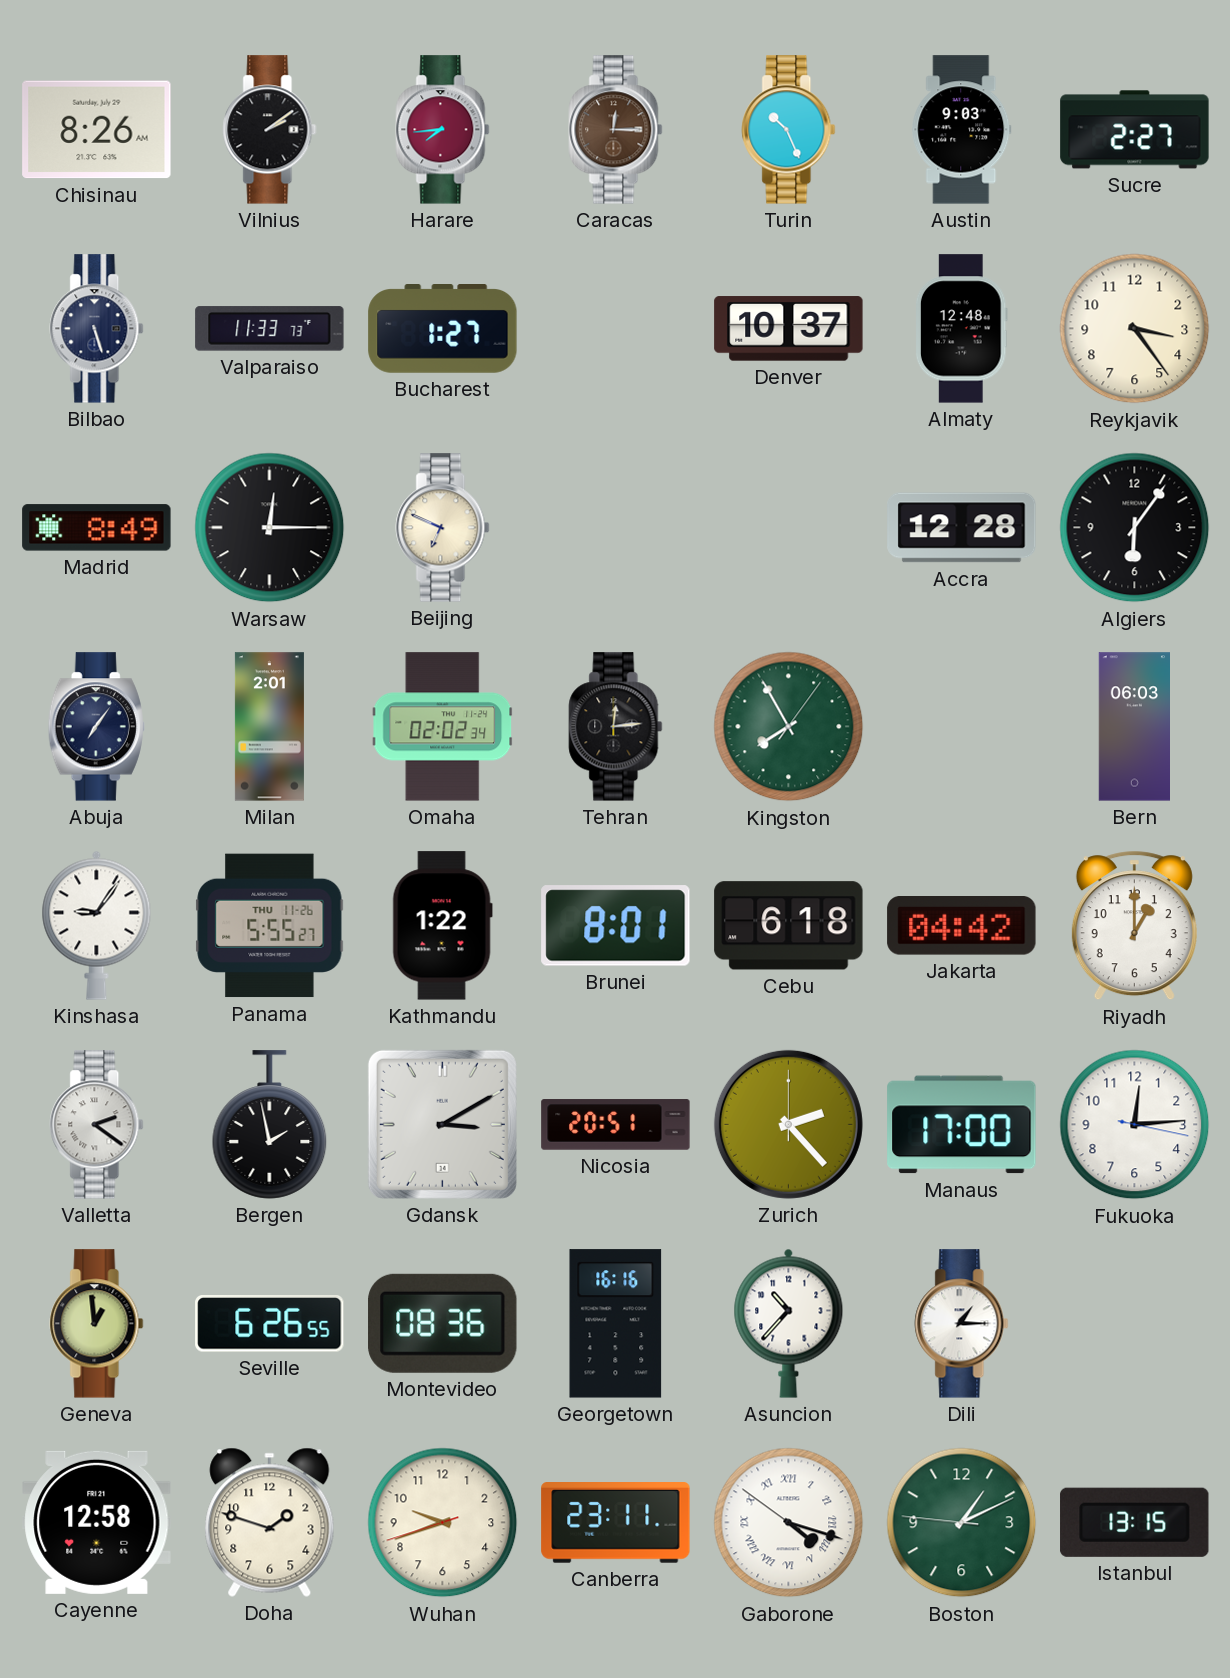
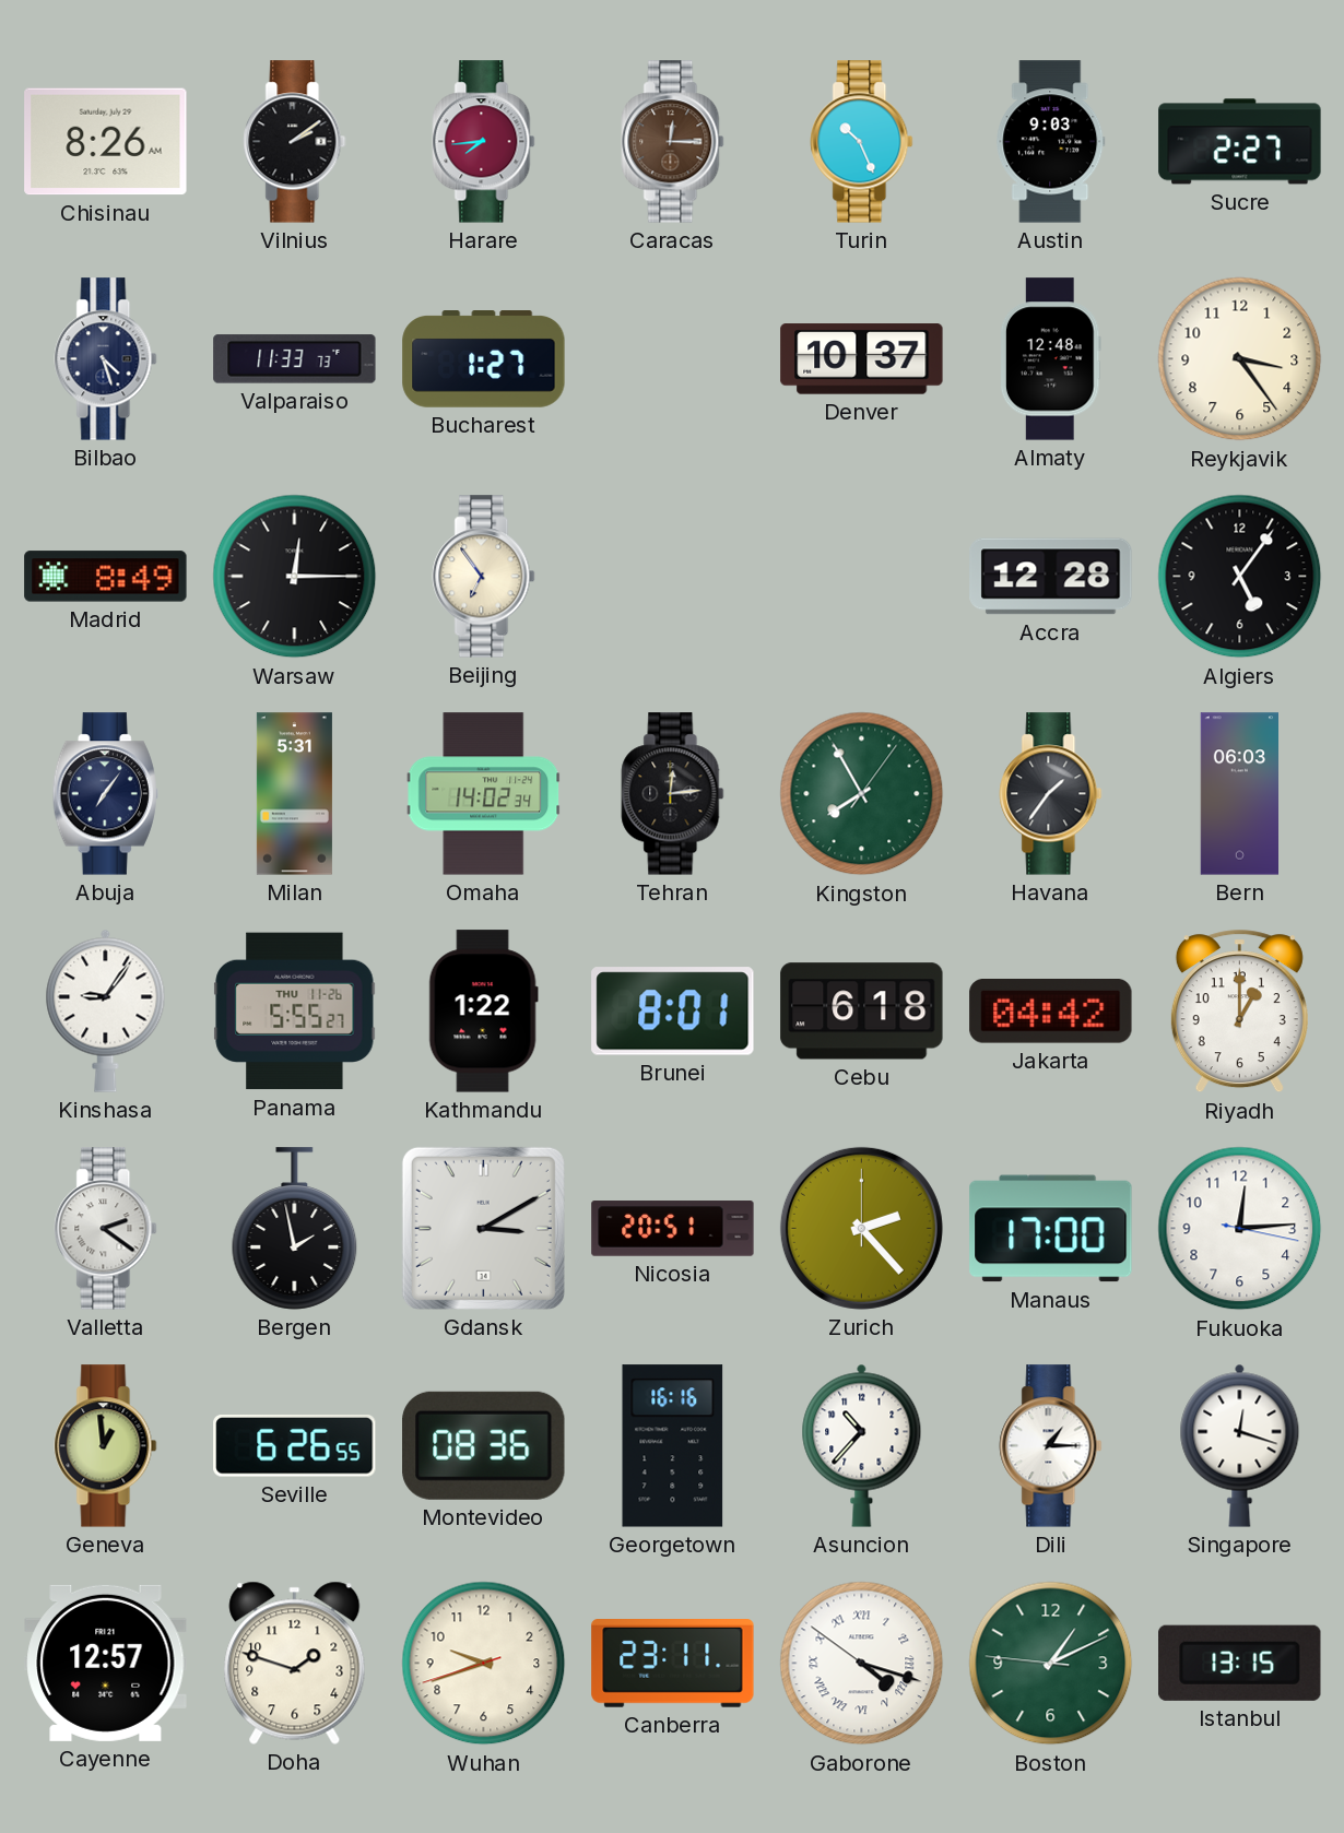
Bilbao: 5:27 -> 4:27
Beijing: 6:49 -> 6:54
Algiers: 6:06 -> 5:06
Milan: 2:01 -> 5:31
Omaha: 02:02 -> 14:02
Havana: none -> 1:36
Singapore: none -> 12:18
Cayenne: 12:58 -> 12:57
